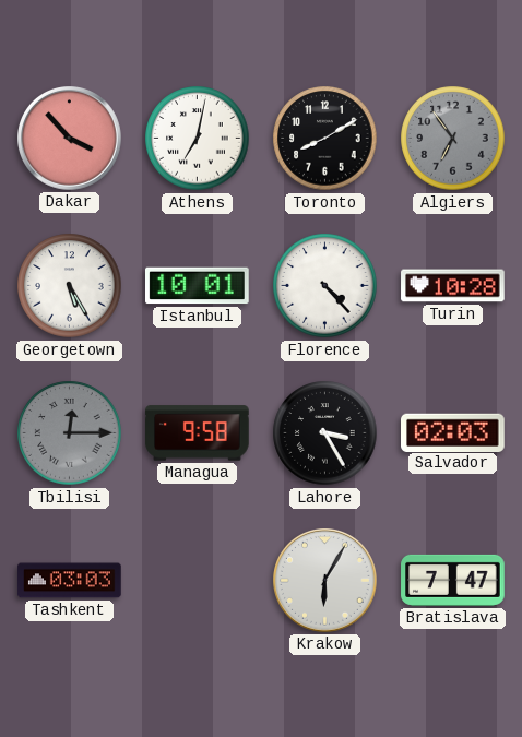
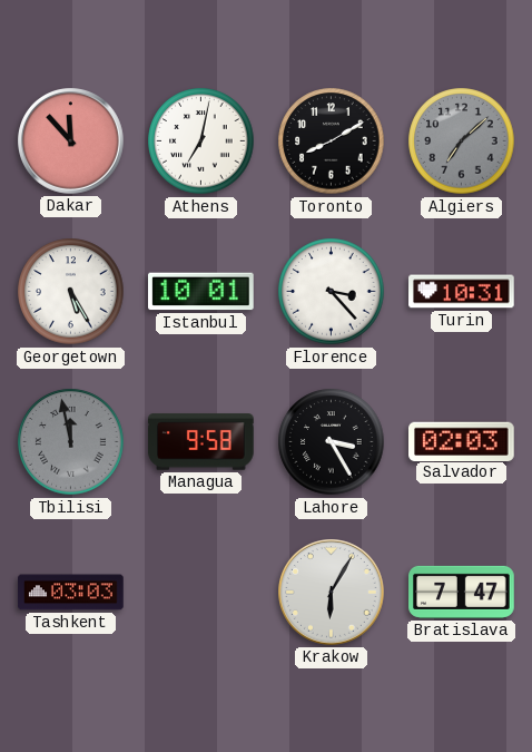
Dakar: 3:53 -> 11:53
Algiers: 6:54 -> 7:08
Florence: 4:23 -> 3:23
Turin: 10:28 -> 10:31
Tbilisi: 12:15 -> 11:58
